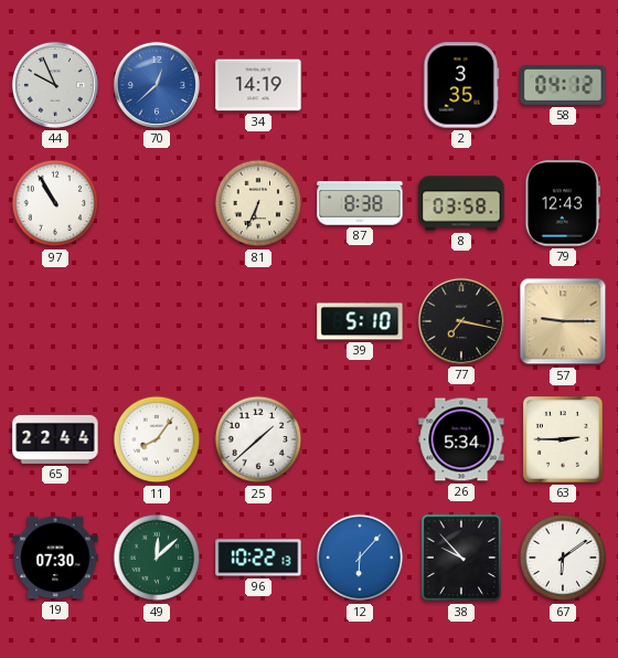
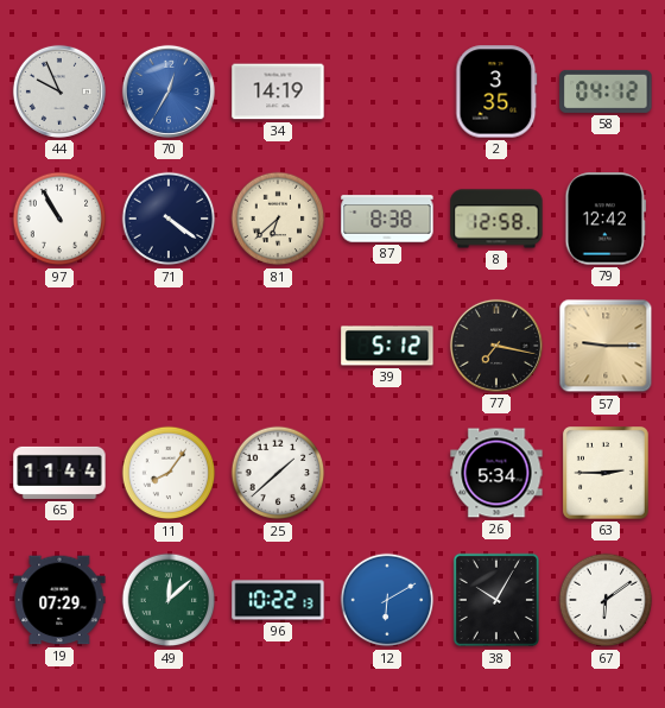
70: 12:38 -> 12:35
71: none -> 4:21
81: 6:34 -> 6:38
8: 03:58 -> 12:58
79: 12:43 -> 12:42
39: 5:10 -> 5:12
65: 22:44 -> 11:44
19: 07:30 -> 07:29
12: 6:07 -> 6:10
38: 9:53 -> 10:05
